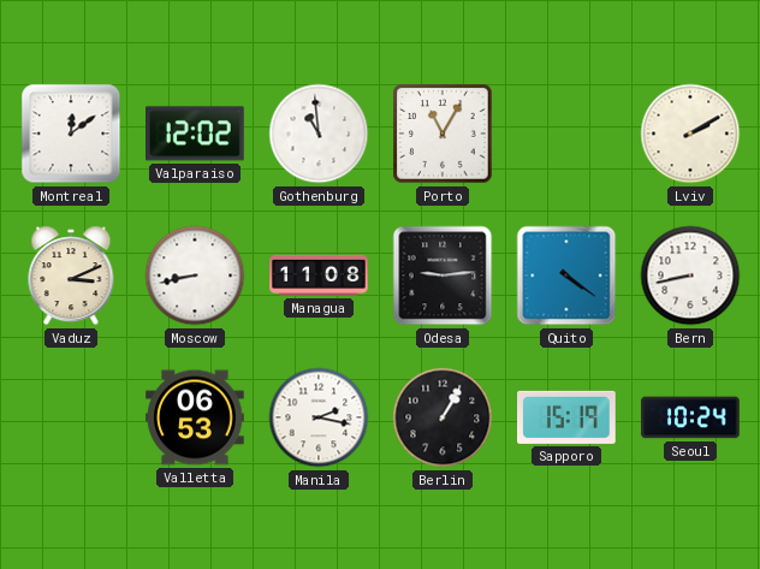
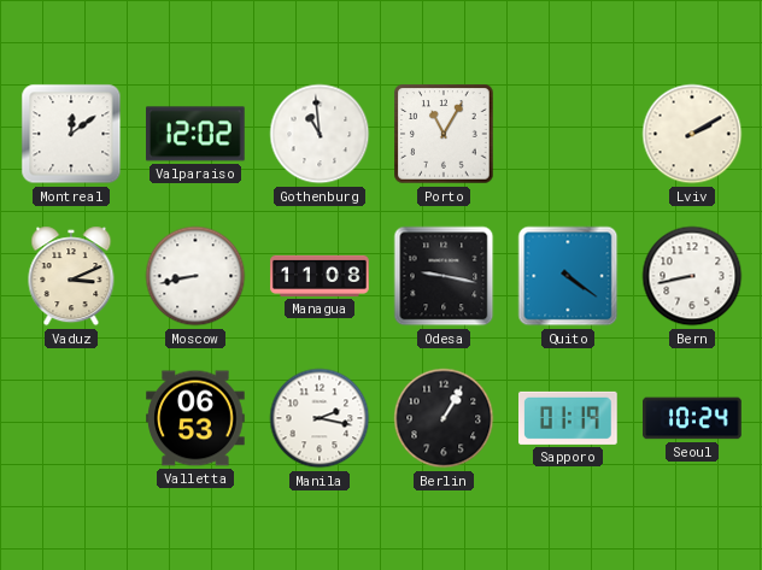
Odesa: 9:14 -> 9:17
Sapporo: 15:19 -> 01:19
